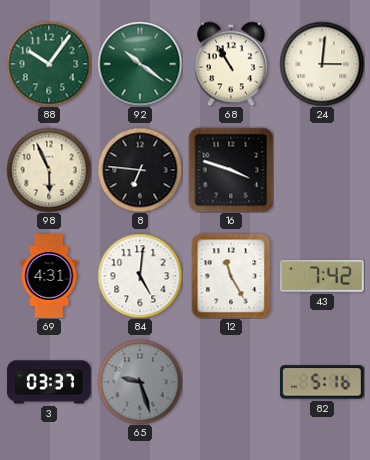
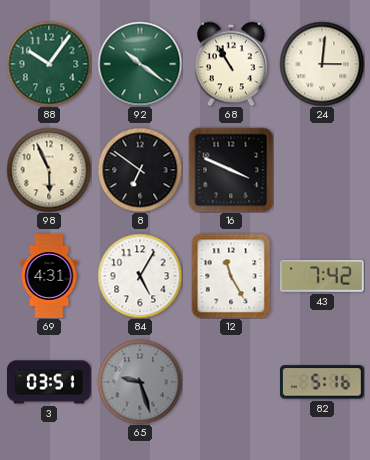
8: 6:46 -> 6:51
16: 3:48 -> 3:49
84: 5:01 -> 5:05
3: 03:37 -> 03:51
